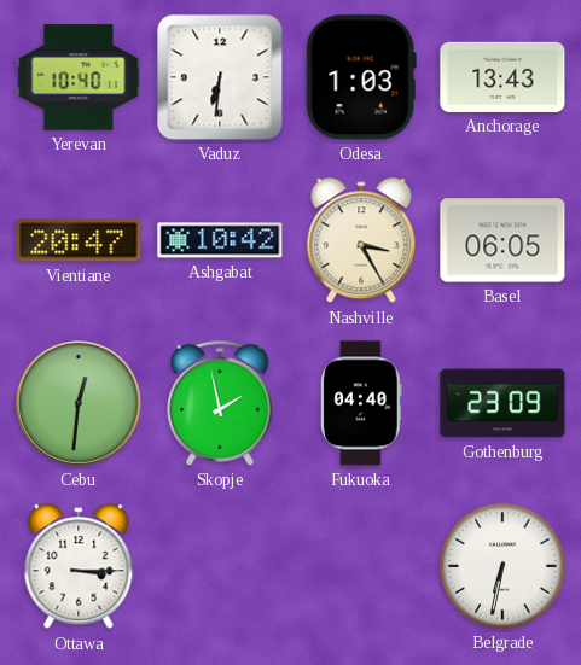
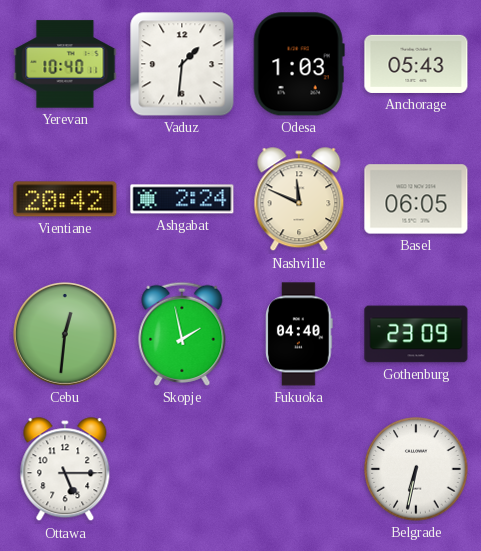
Vaduz: 6:31 -> 1:31
Anchorage: 13:43 -> 05:43
Vientiane: 20:47 -> 20:42
Ashgabat: 10:42 -> 2:24
Nashville: 3:25 -> 11:49
Ottawa: 3:15 -> 5:15
